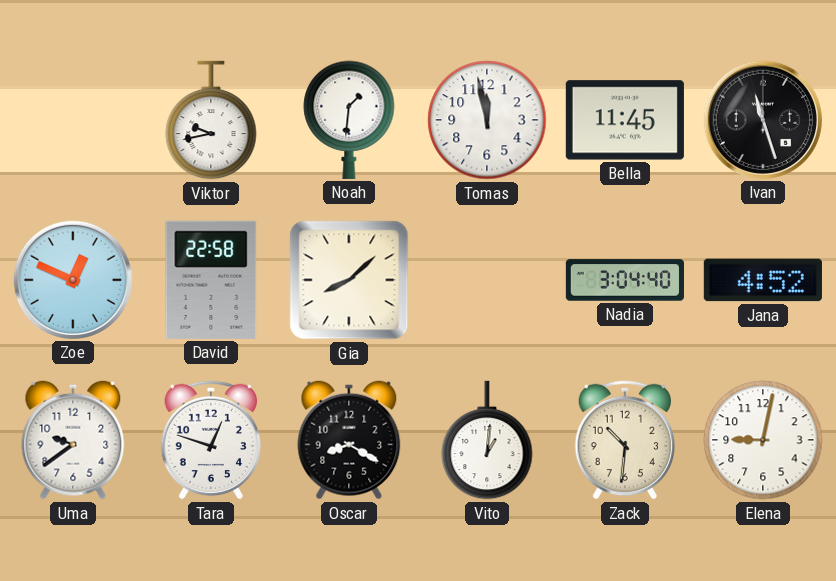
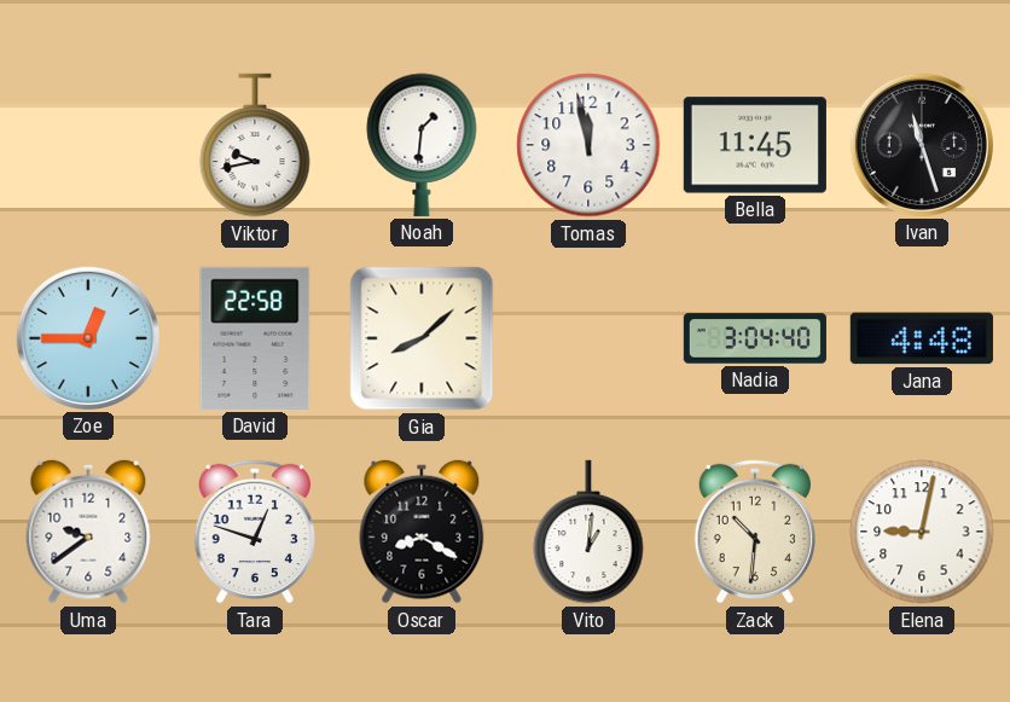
Zoe: 12:49 -> 12:45
Jana: 4:52 -> 4:48
